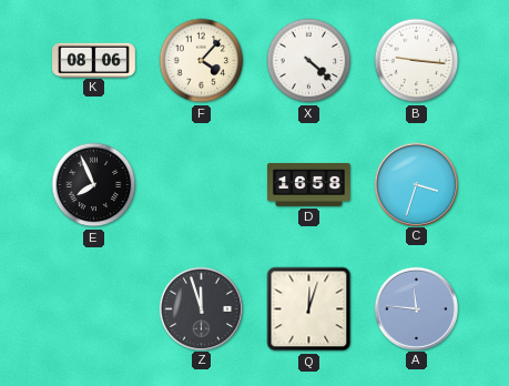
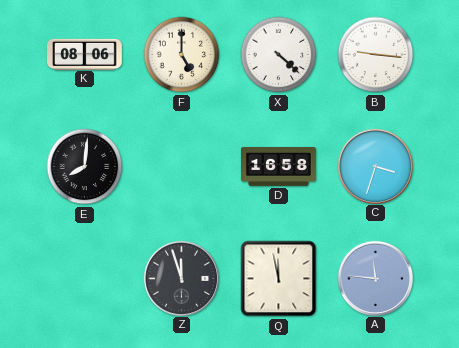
F: 4:07 -> 5:00
E: 7:56 -> 8:01
Q: 12:03 -> 11:58
